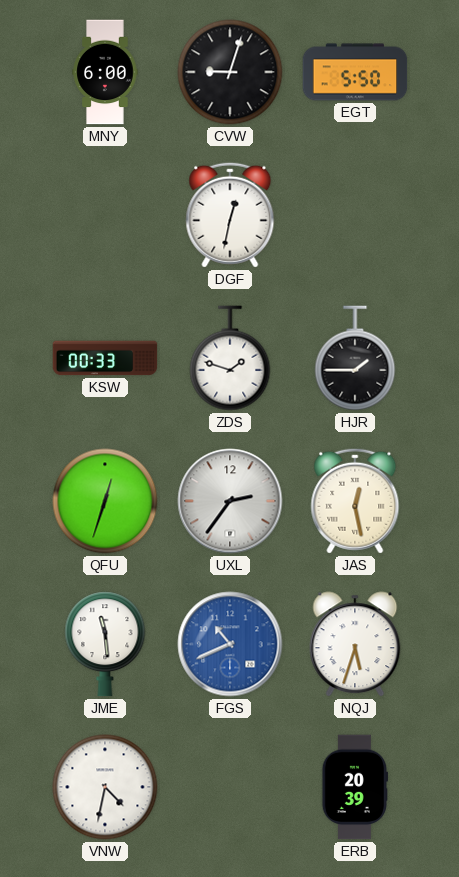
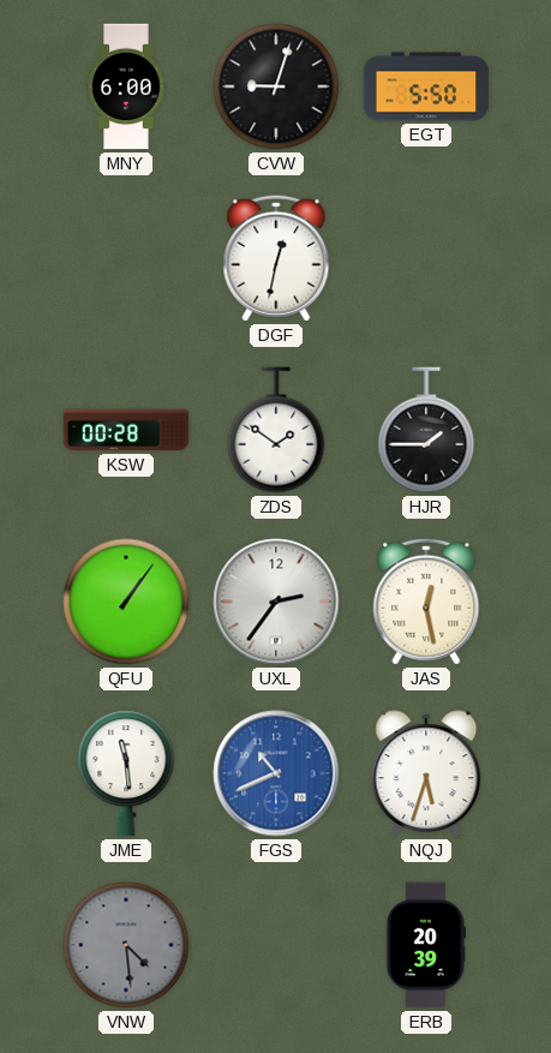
KSW: 00:33 -> 00:28
ZDS: 1:48 -> 1:51
QFU: 12:33 -> 1:06
VNW: 4:32 -> 4:29
VNW dial: white -> grey
